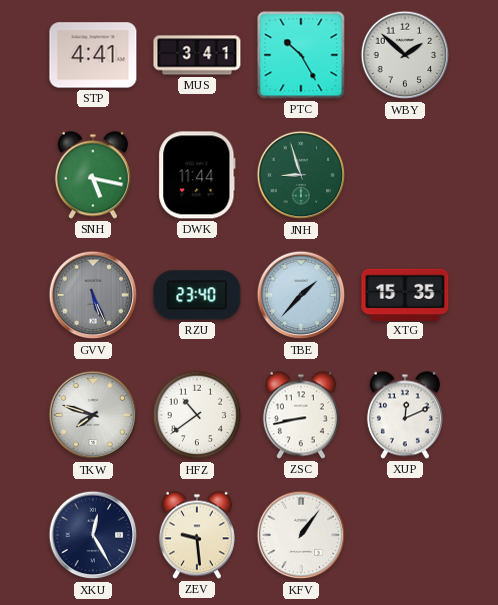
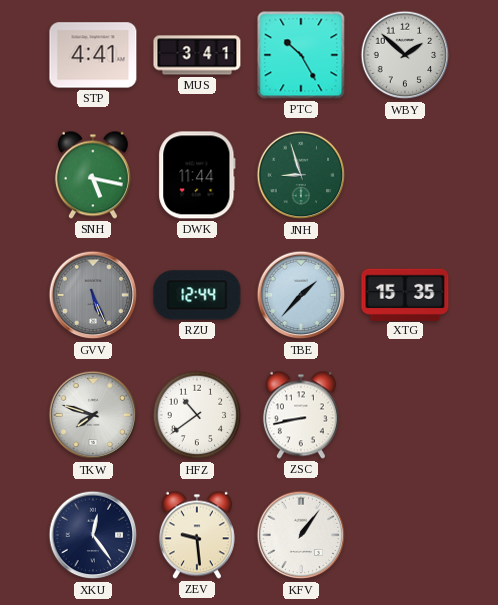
RZU: 23:40 -> 12:44
XUP: 12:11 -> none
XKU: 12:25 -> 12:24
